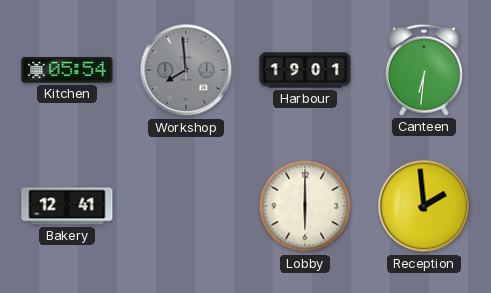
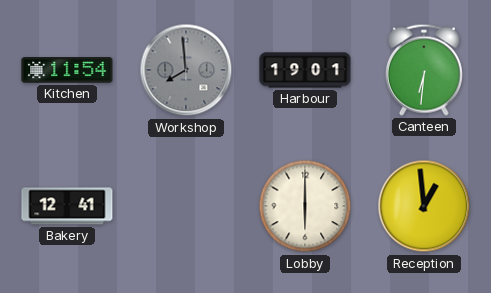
Kitchen: 05:54 -> 11:54
Reception: 1:59 -> 12:59
